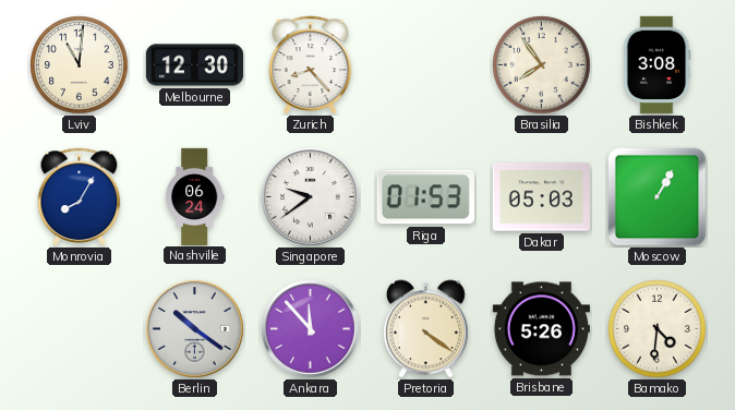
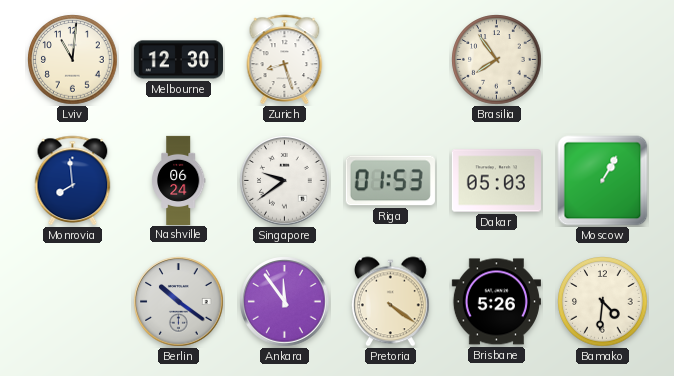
Zurich: 8:23 -> 8:27
Bishkek: 3:08 -> none
Monrovia: 8:05 -> 7:59
Ankara: 11:53 -> 11:54
